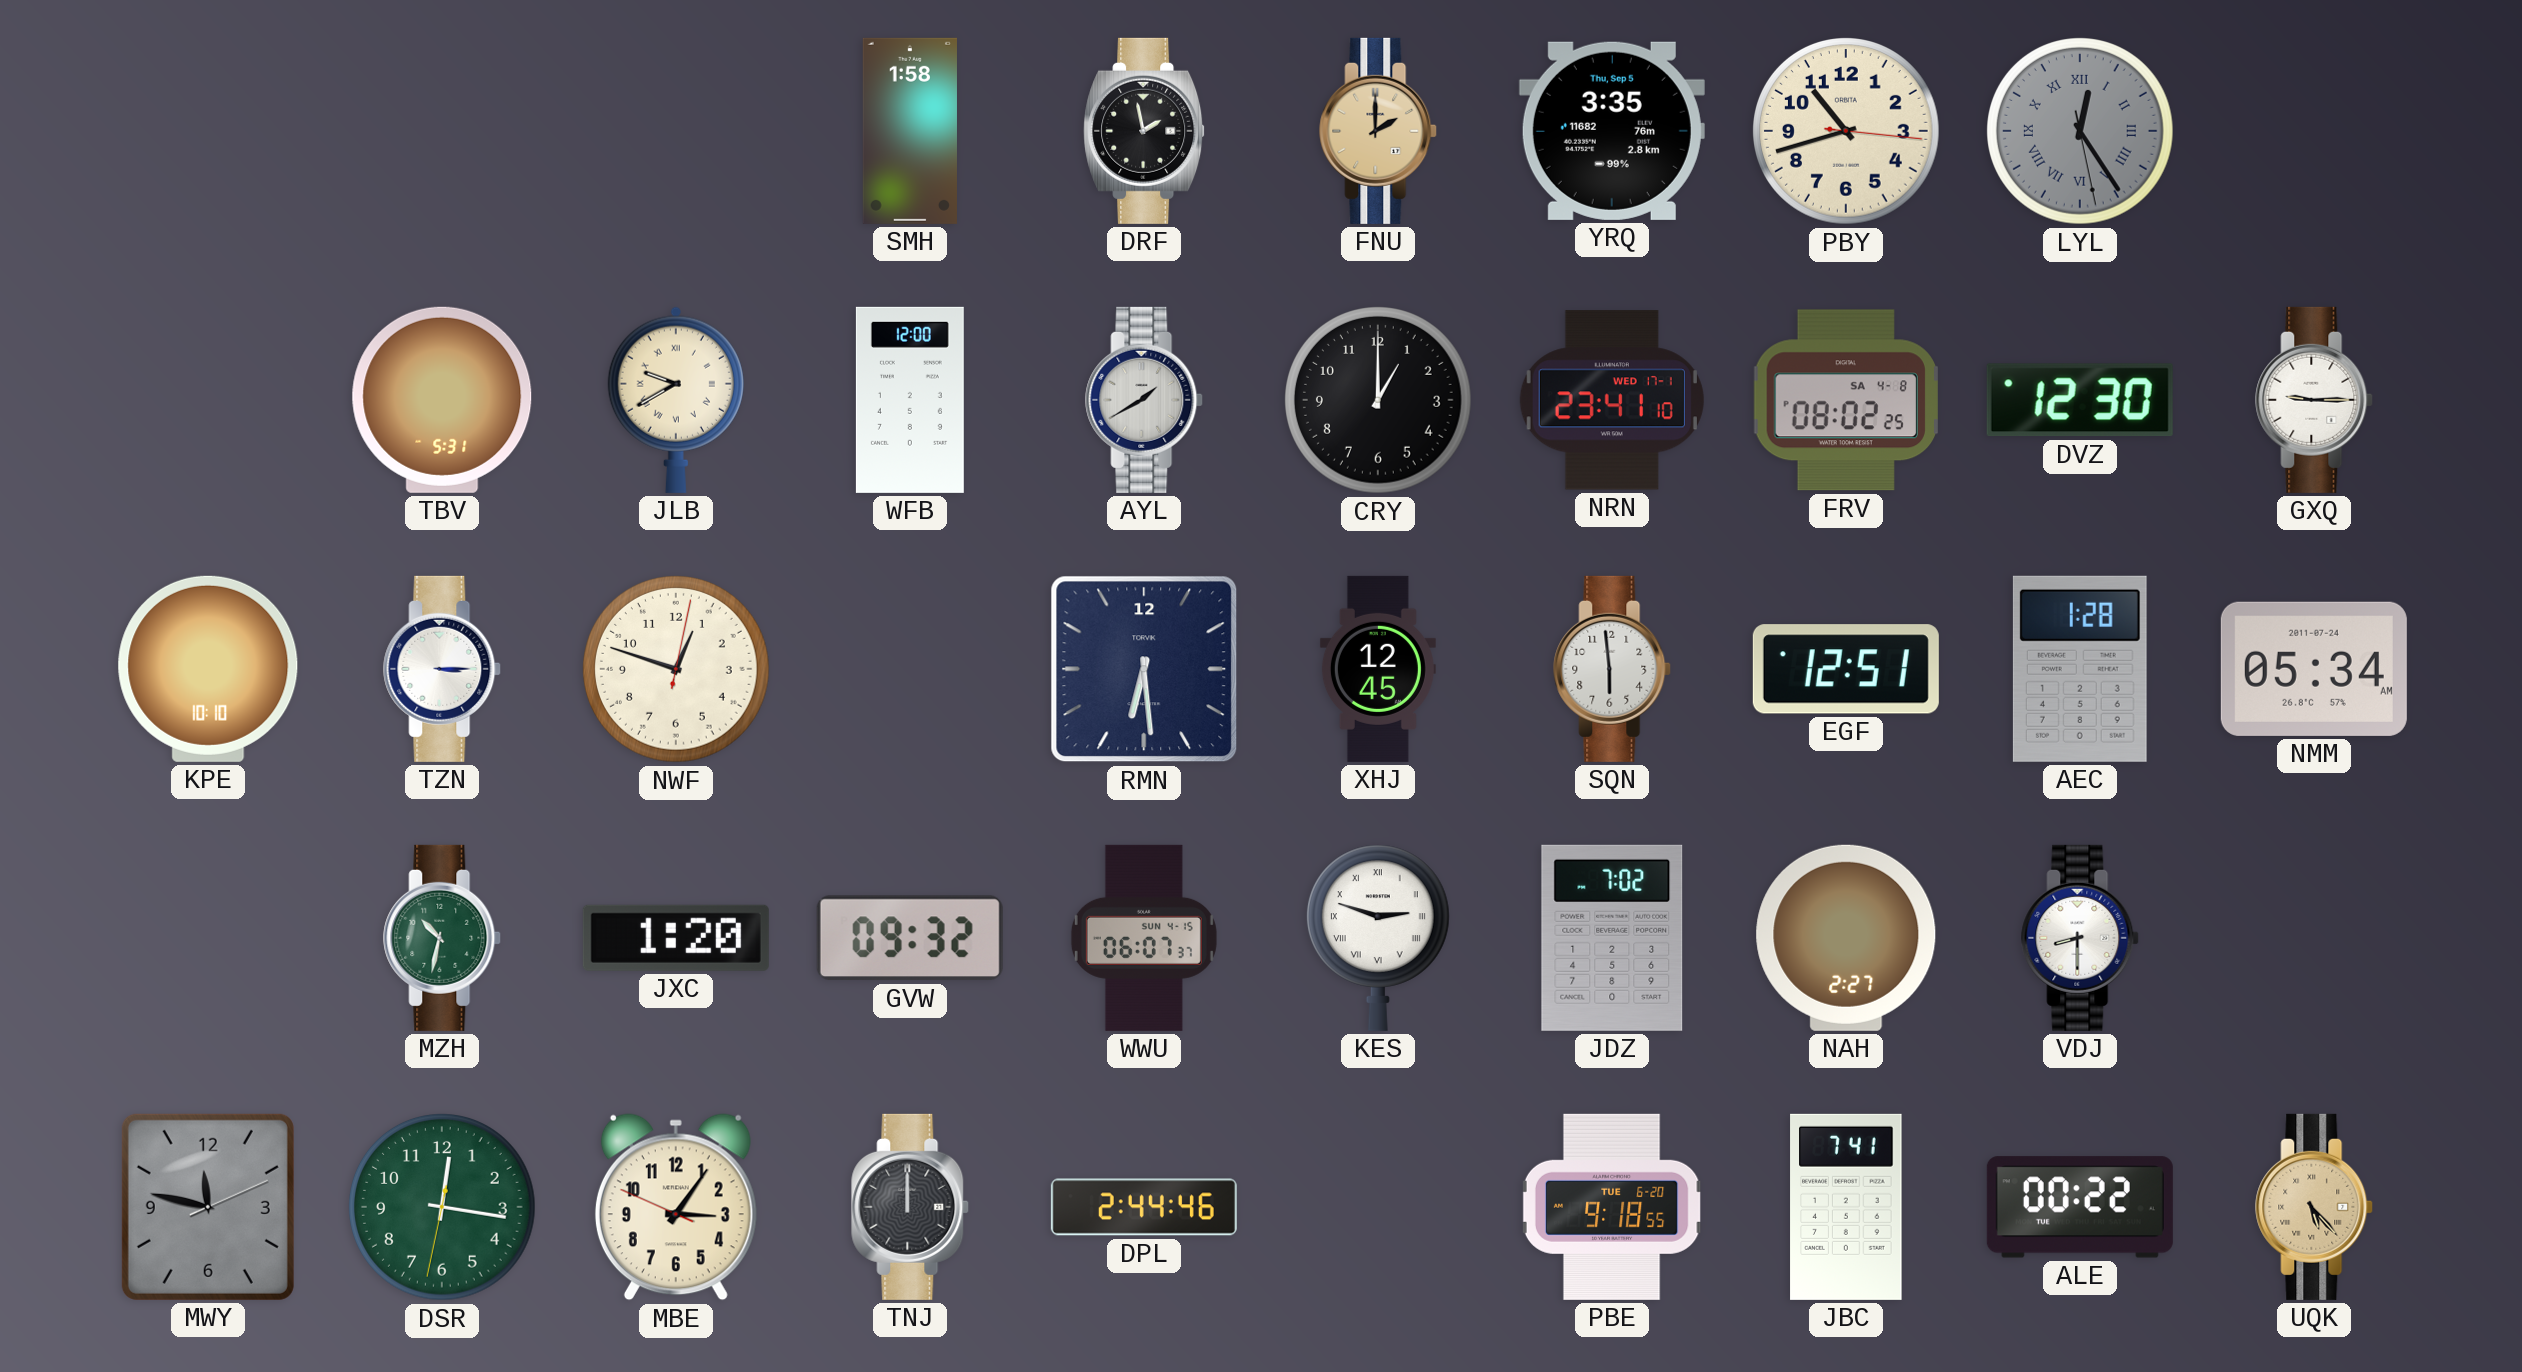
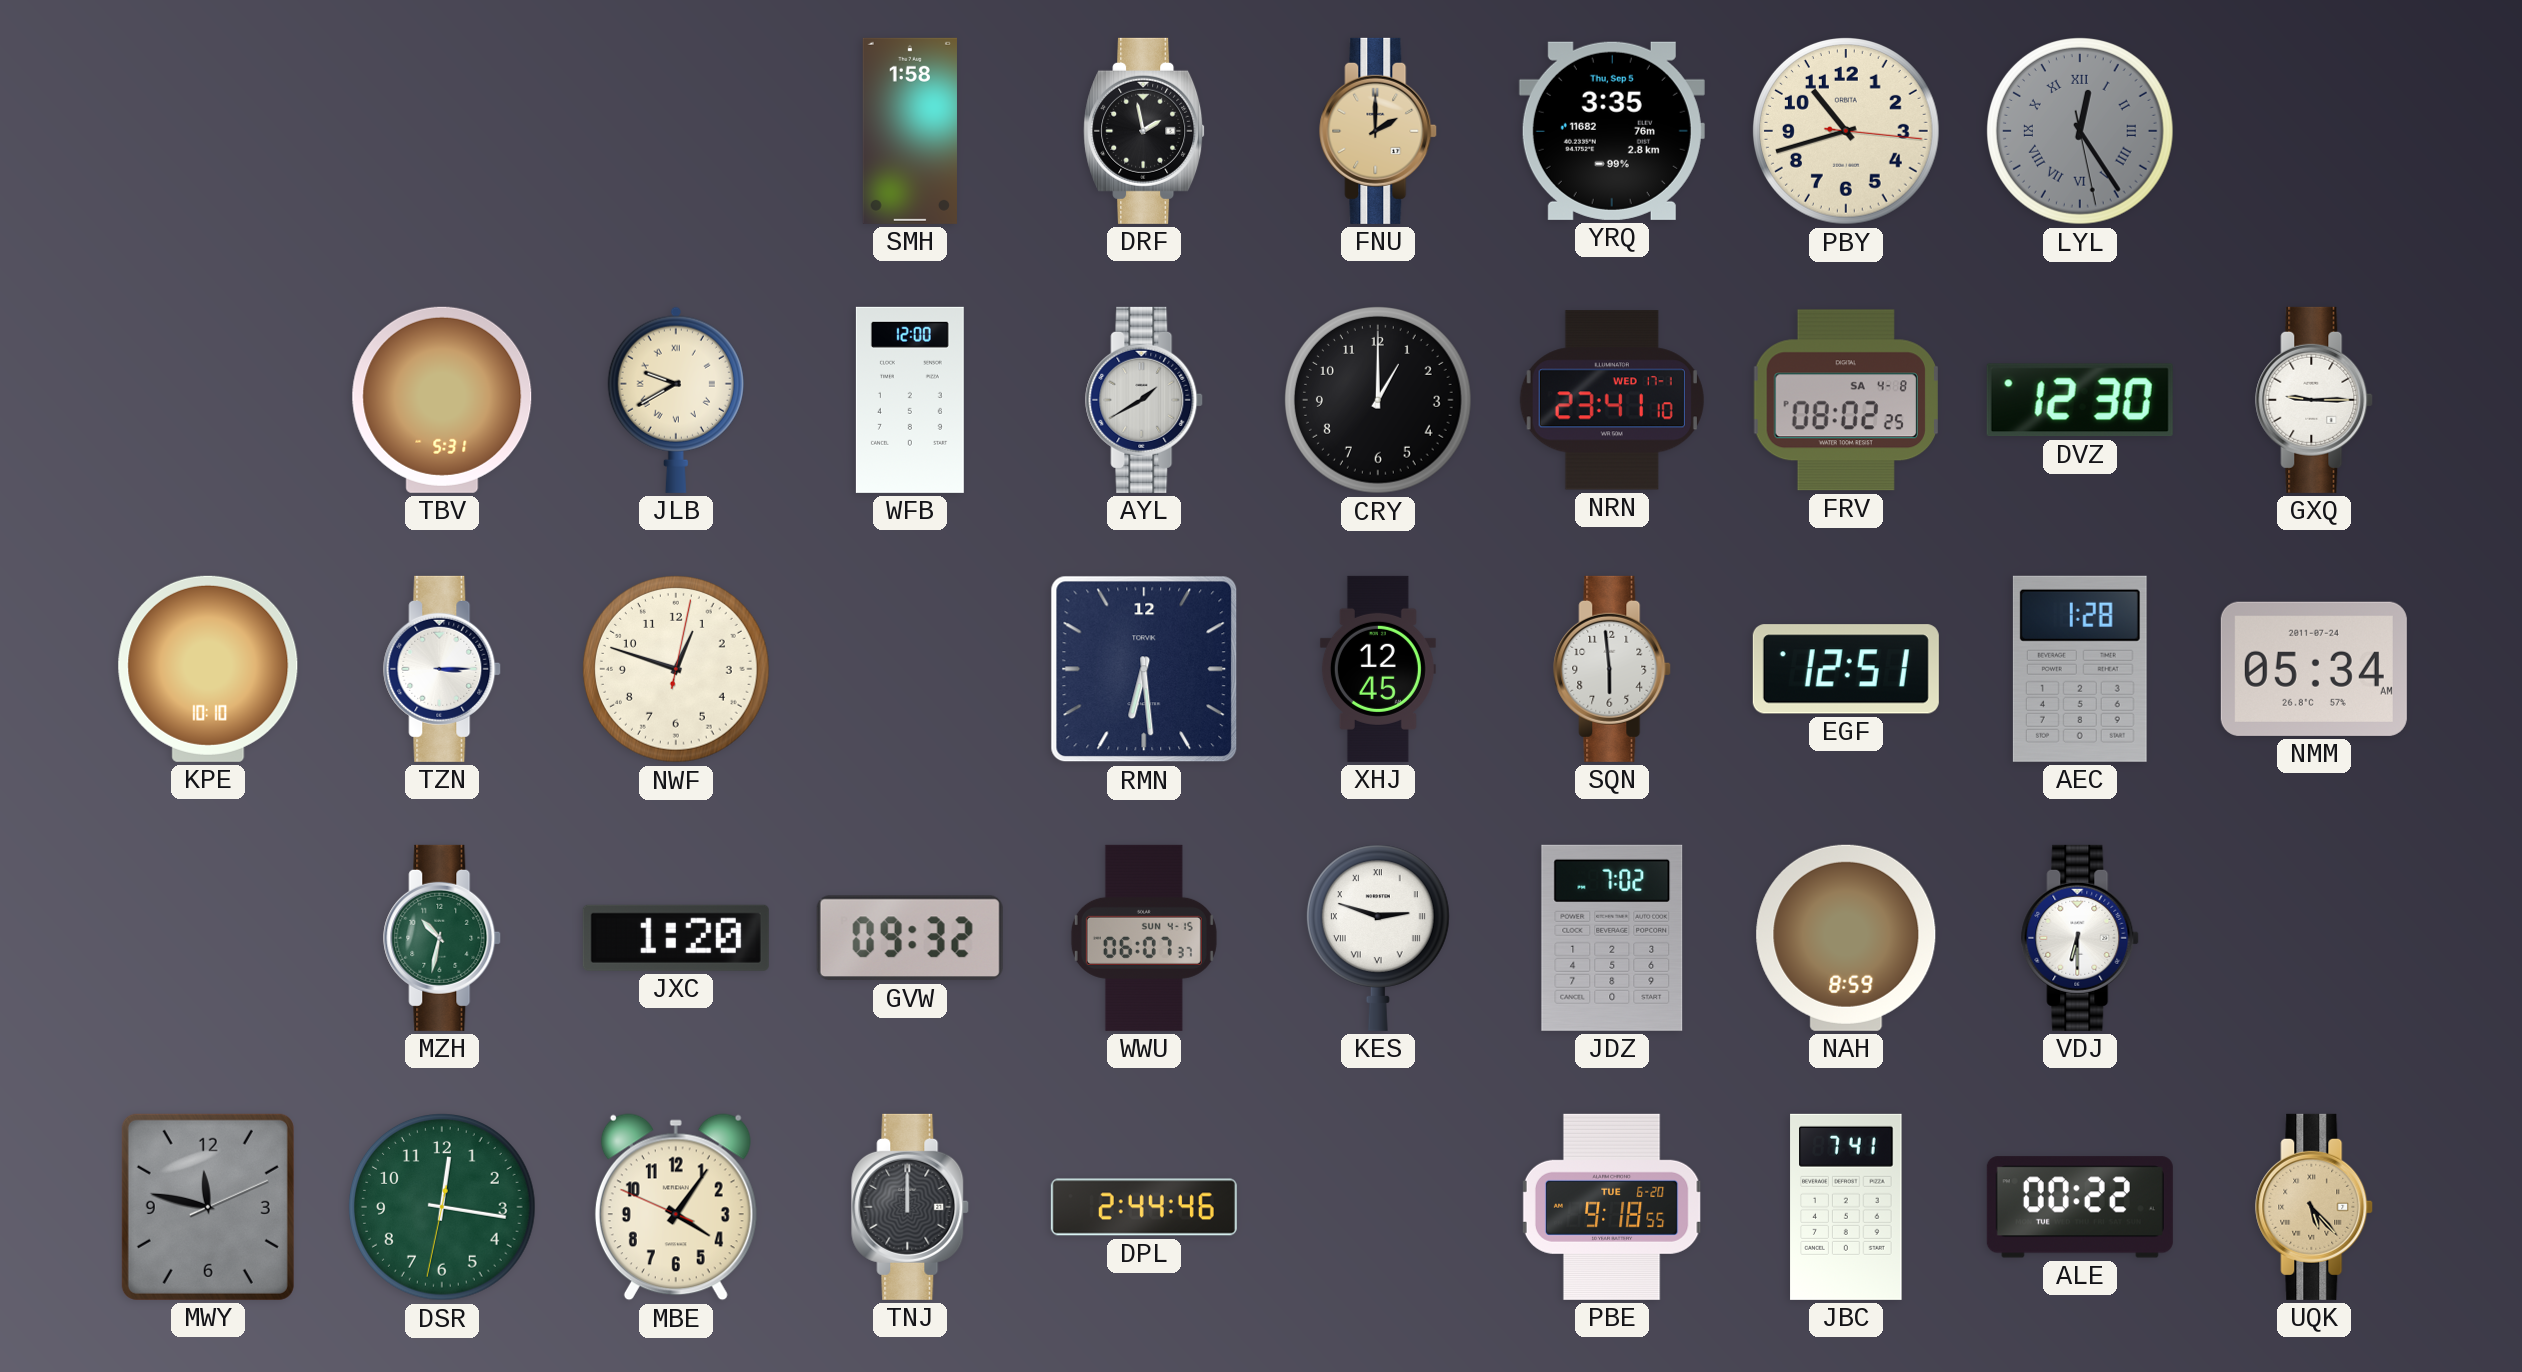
NAH: 2:27 -> 8:59
VDJ: 8:30 -> 6:30
MBE: 3:05 -> 4:05
